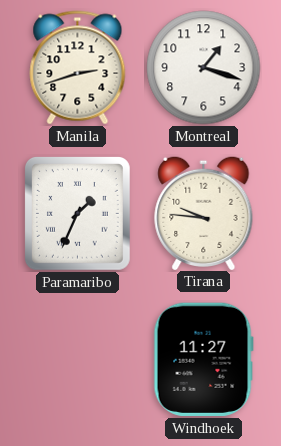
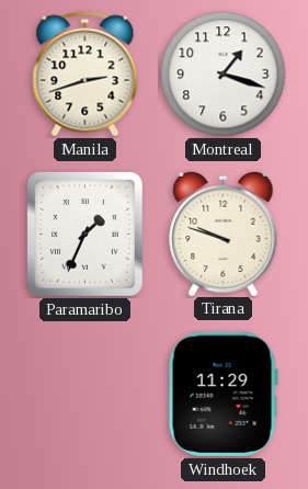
Tirana: 9:46 -> 9:48
Windhoek: 11:27 -> 11:29
